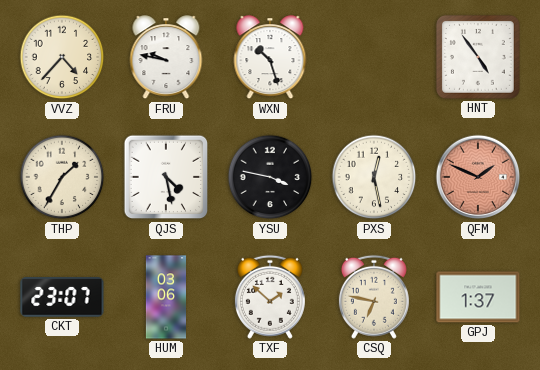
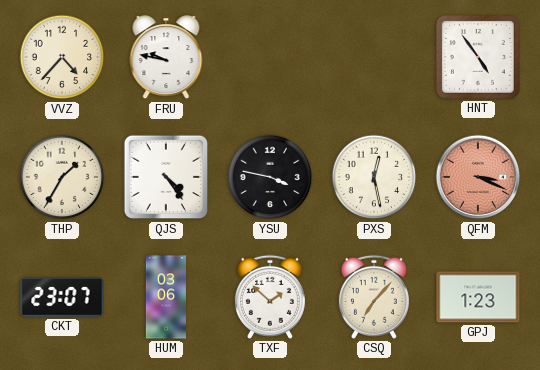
WXN: 10:27 -> none
QJS: 4:28 -> 4:24
QFM: 1:49 -> 3:19
CSQ: 6:47 -> 7:07
GPJ: 1:37 -> 1:23
